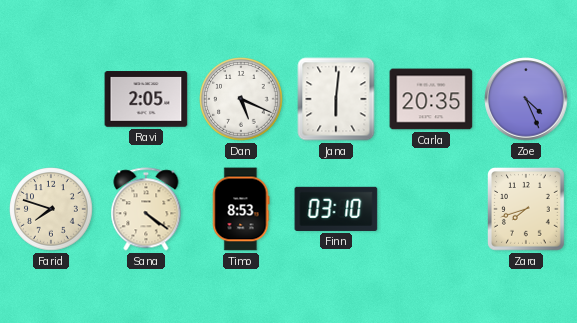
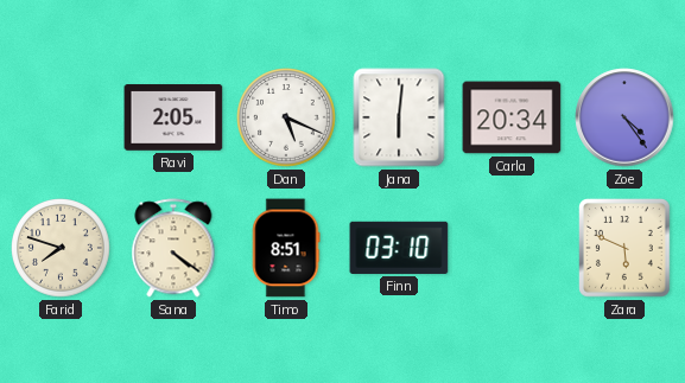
Carla: 20:35 -> 20:34
Zoe: 4:26 -> 4:24
Timo: 8:53 -> 8:51
Zara: 7:42 -> 5:49
